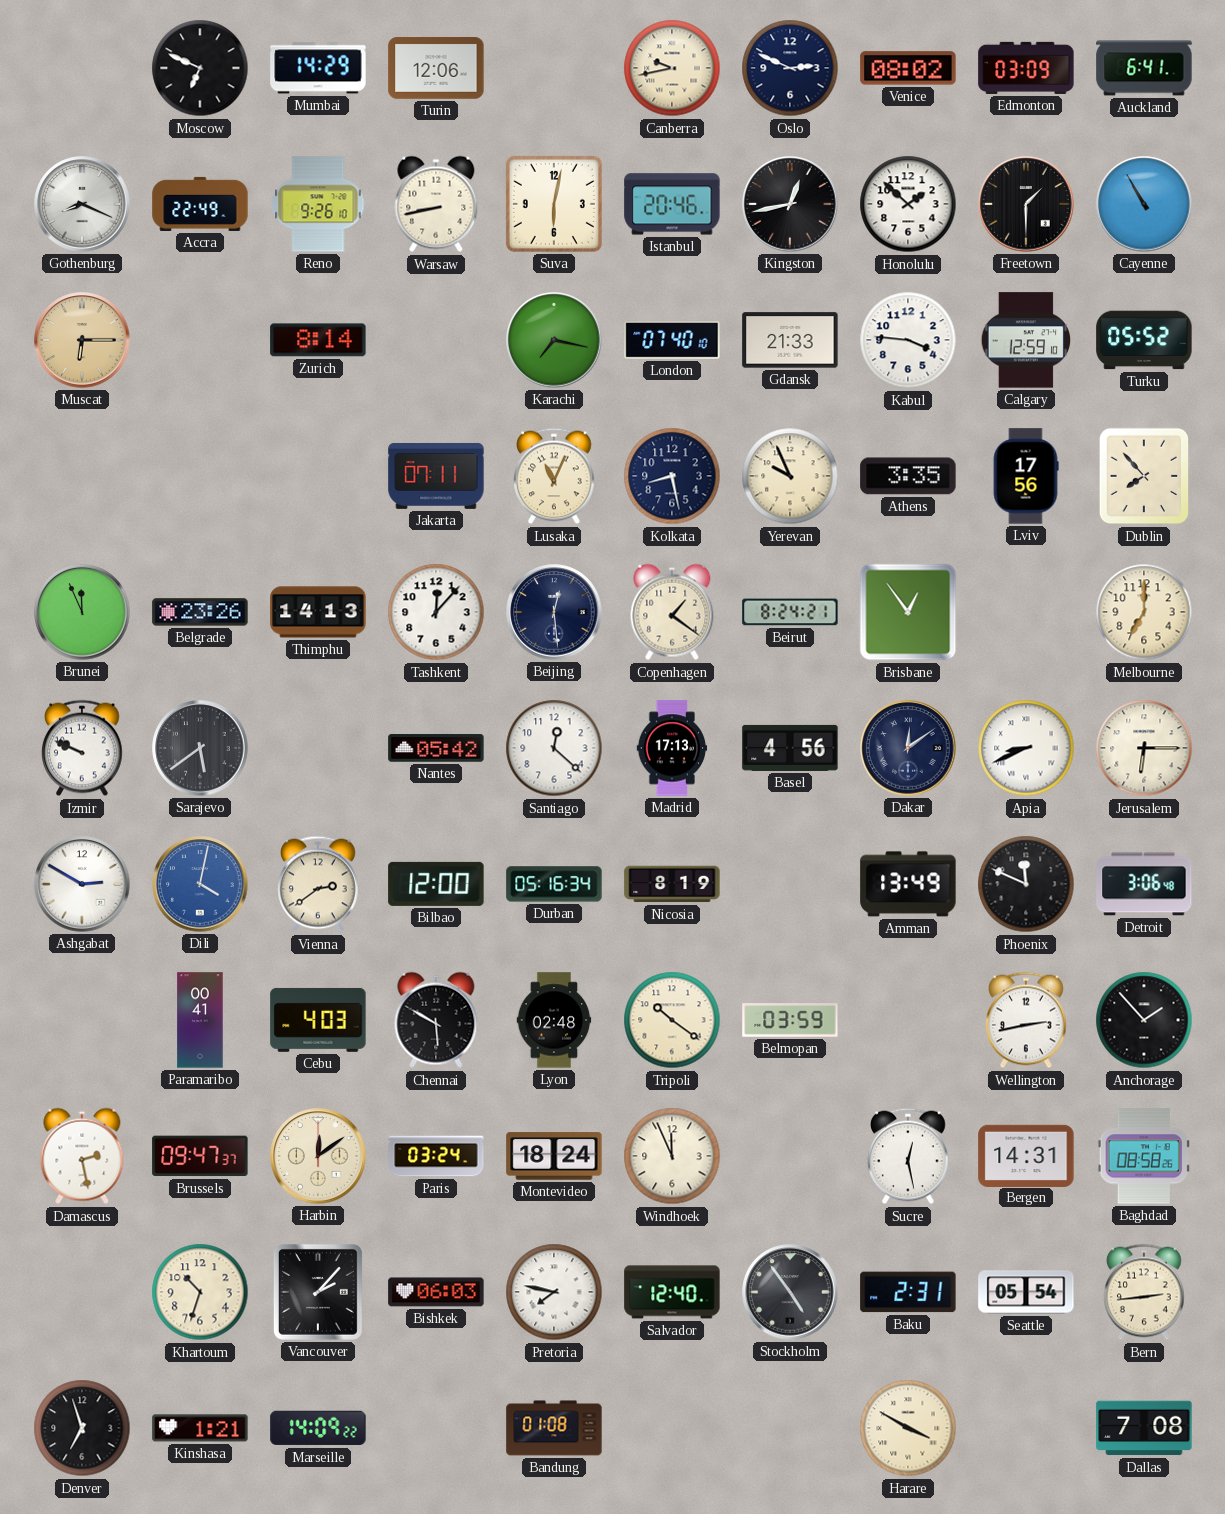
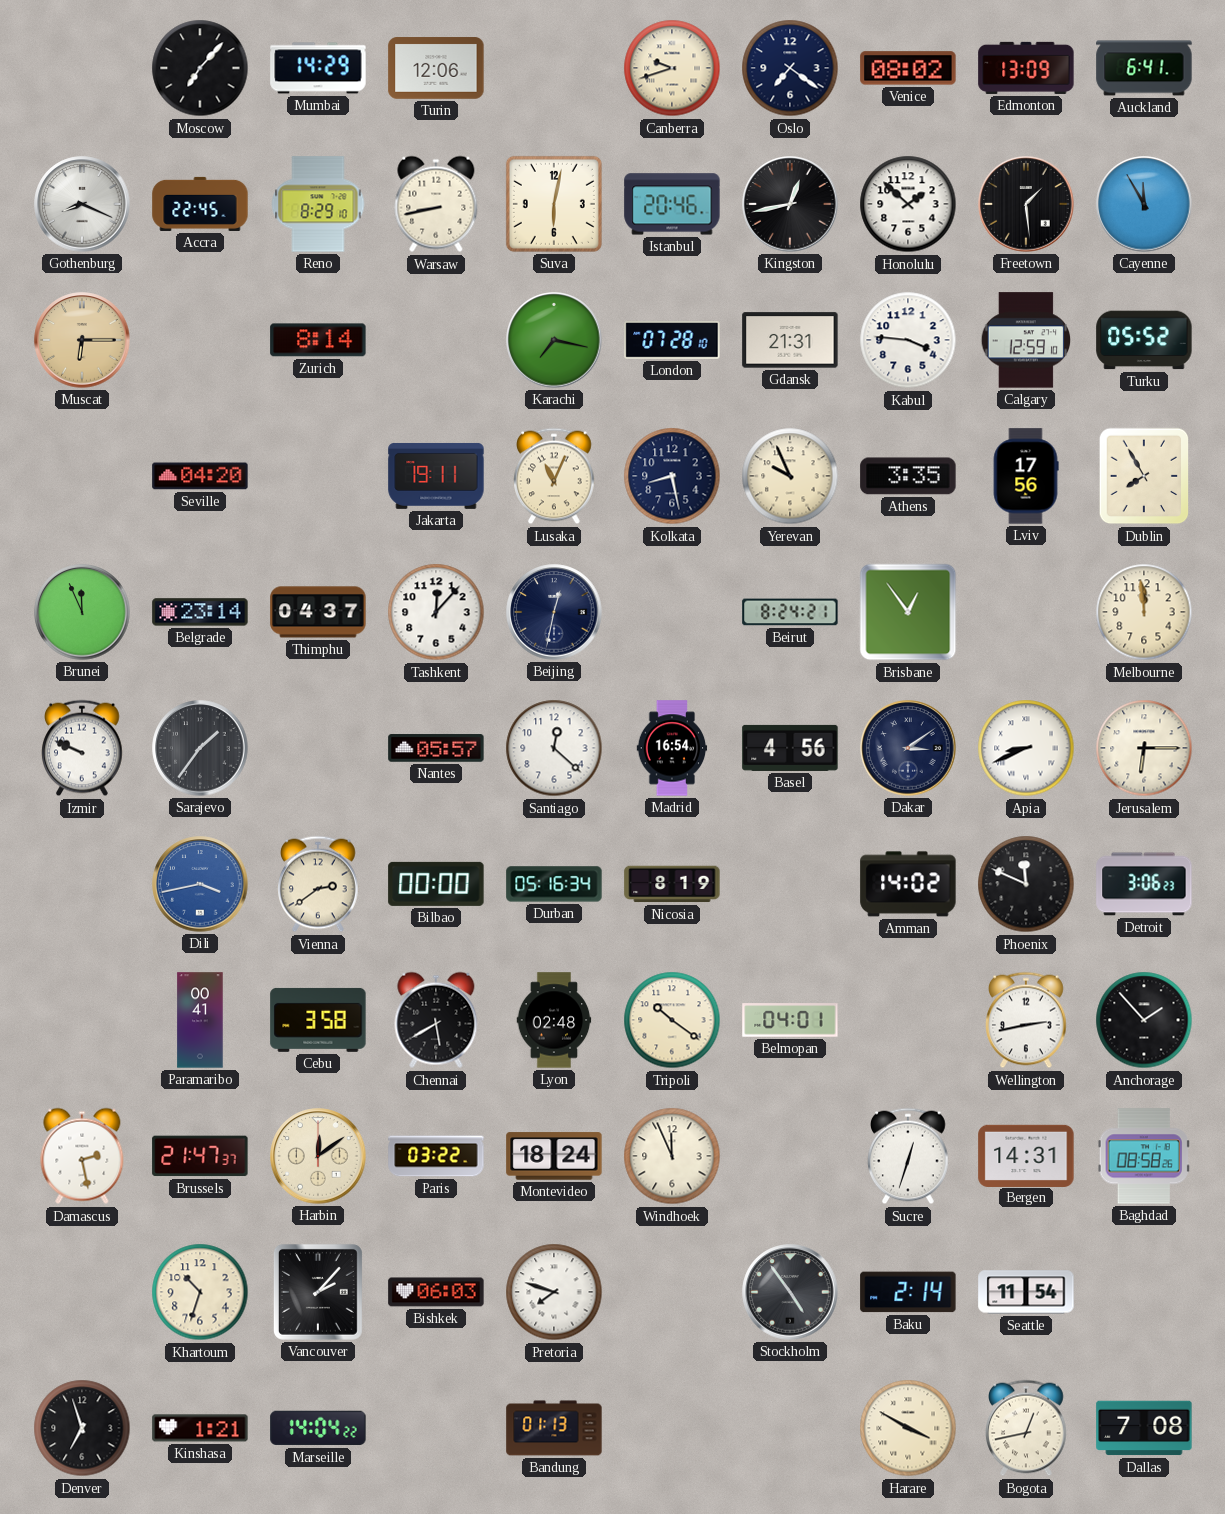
Moscow: 6:49 -> 7:07
Canberra: 9:43 -> 9:42
Oslo: 2:49 -> 7:21
Edmonton: 03:09 -> 13:09
Accra: 22:49 -> 22:45
Reno: 9:26 -> 8:29
Freetown: 1:30 -> 1:29
Cayenne: 10:55 -> 11:55
London: 07:40 -> 07:28
Gdansk: 21:33 -> 21:31
Seville: none -> 04:20
Jakarta: 07:11 -> 19:11
Dublin: 7:53 -> 7:55
Belgrade: 23:26 -> 23:14
Thimphu: 14:13 -> 04:37
Beijing: 12:29 -> 12:32
Copenhagen: 1:21 -> none
Melbourne: 7:00 -> 11:59
Sarajevo: 5:39 -> 1:36
Nantes: 05:42 -> 05:57
Madrid: 17:13 -> 16:54
Dakar: 12:09 -> 3:09
Ashgabat: 2:50 -> none
Dili: 4:02 -> 3:43
Bilbao: 12:00 -> 00:00
Amman: 13:49 -> 14:02
Detroit: 3:06:48 -> 3:06:23
Cebu: 4:03 -> 3:58
Chennai: 5:50 -> 5:40
Belmopan: 03:59 -> 04:01
Brussels: 09:47 -> 21:47
Paris: 03:24 -> 03:22
Sucre: 12:28 -> 12:33
Pretoria: 7:47 -> 7:48
Salvador: 12:40 -> none
Baku: 2:31 -> 2:14
Seattle: 05:54 -> 11:54
Bern: 2:44 -> none
Marseille: 14:09 -> 14:04
Bandung: 01:08 -> 01:13
Bogota: none -> 12:43
